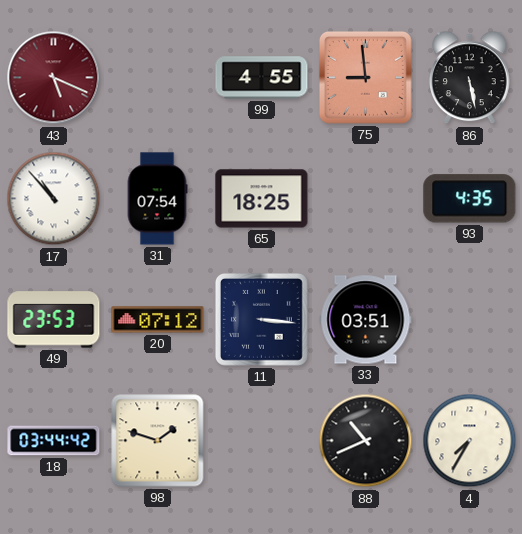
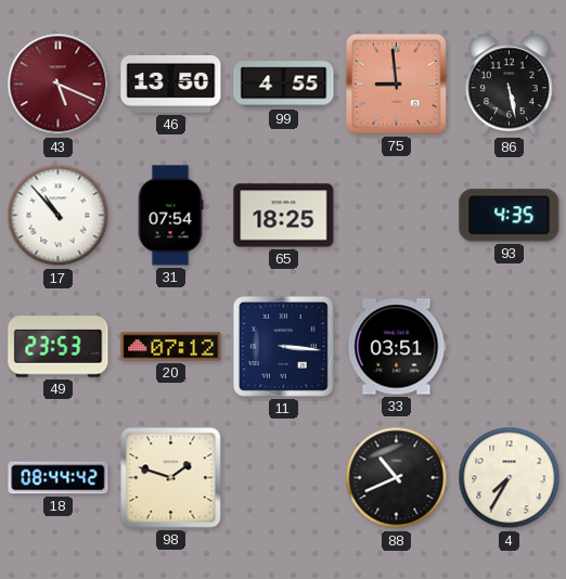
46: none -> 13:50
18: 03:44 -> 08:44
